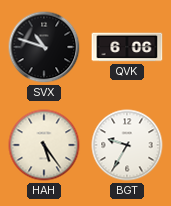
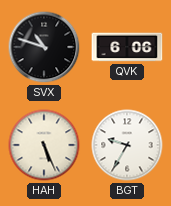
HAH: 5:24 -> 5:26
